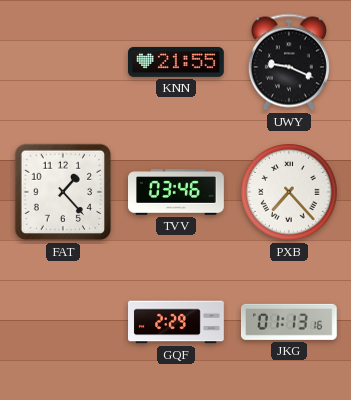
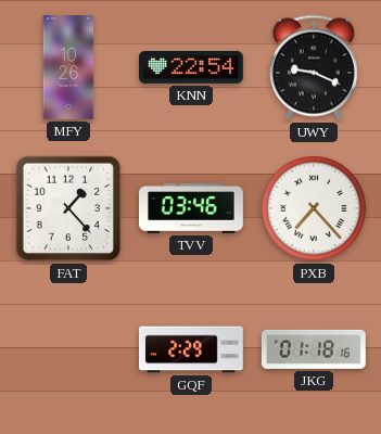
MFY: none -> 10:26
KNN: 21:55 -> 22:54
JKG: 01:13 -> 01:18
